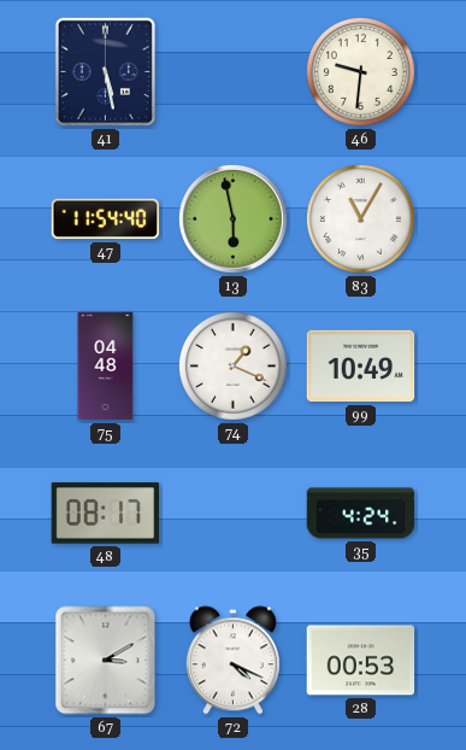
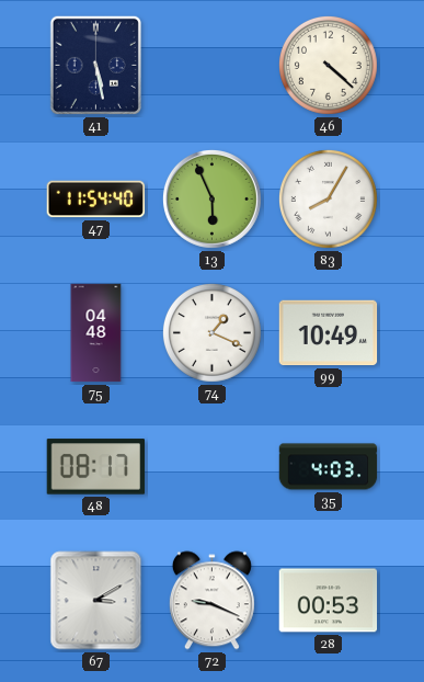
46: 9:31 -> 4:22
13: 5:58 -> 5:56
83: 11:05 -> 8:05
35: 4:24 -> 4:03
72: 4:19 -> 9:19
